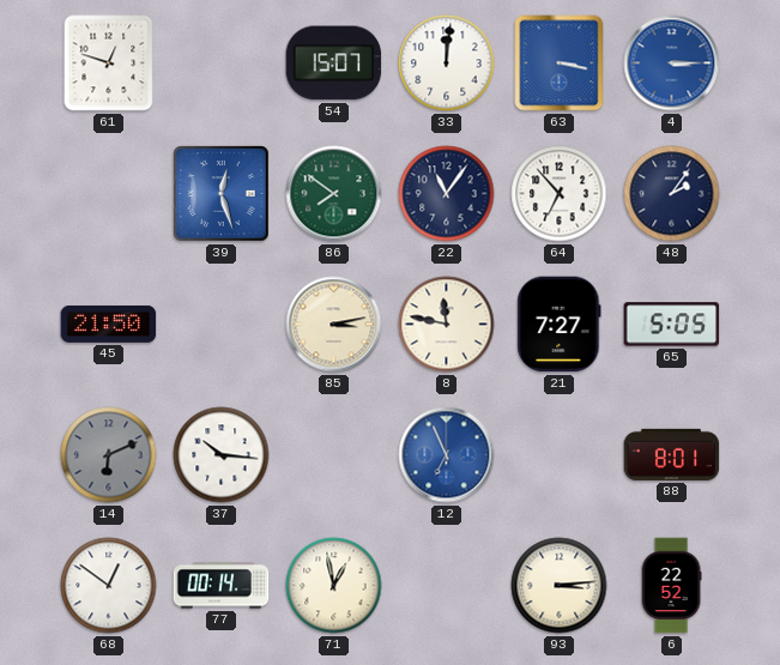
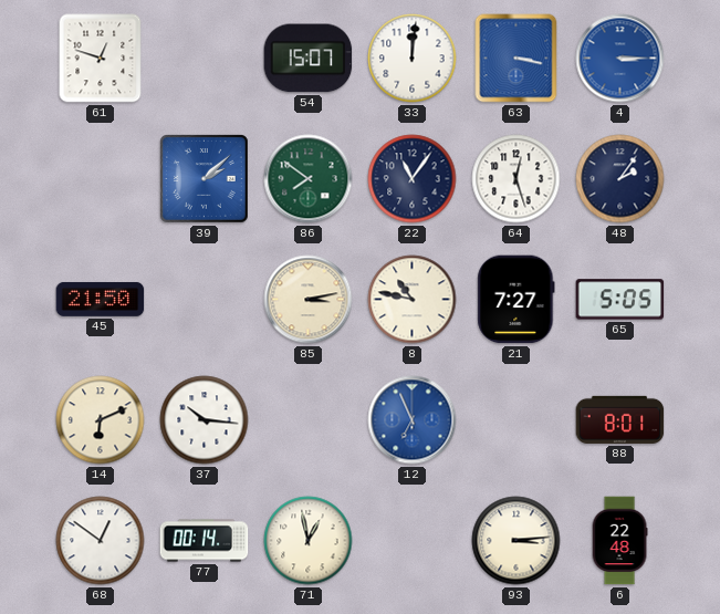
39: 12:27 -> 2:08
64: 6:53 -> 12:27
8: 11:47 -> 10:47
14 dial: grey -> cream
6: 22:52 -> 22:48
